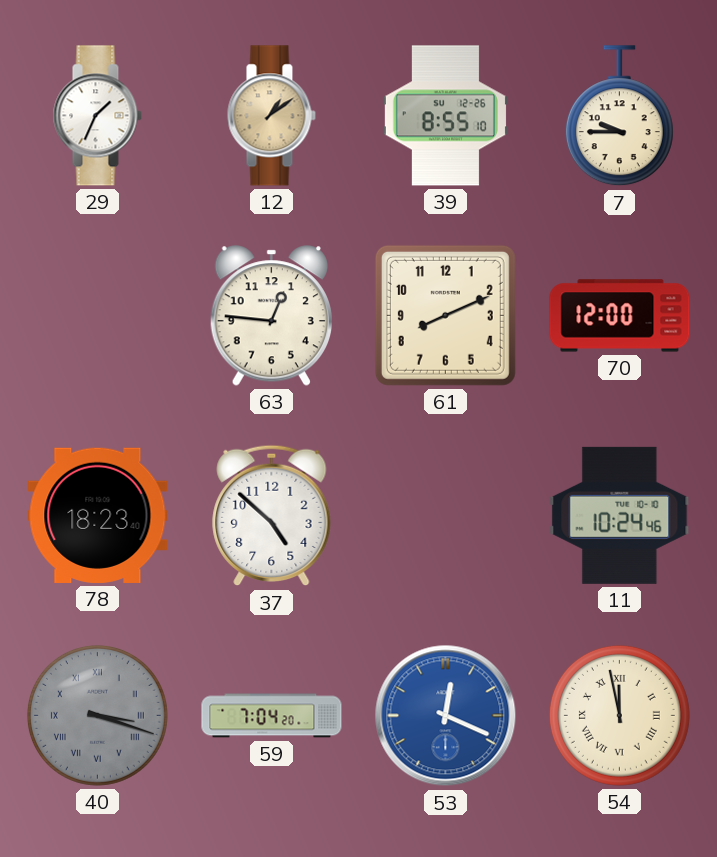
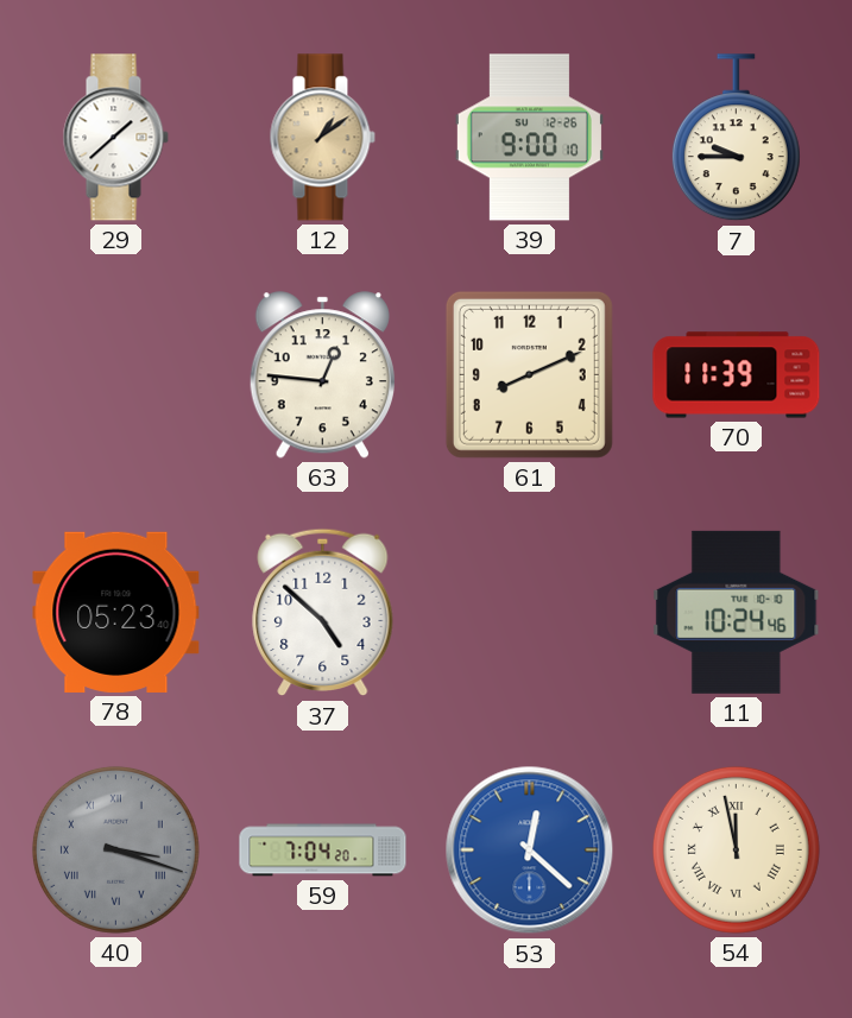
29: 1:34 -> 1:38
39: 8:55 -> 9:00
70: 12:00 -> 11:39
78: 18:23 -> 05:23
53: 12:19 -> 12:22
